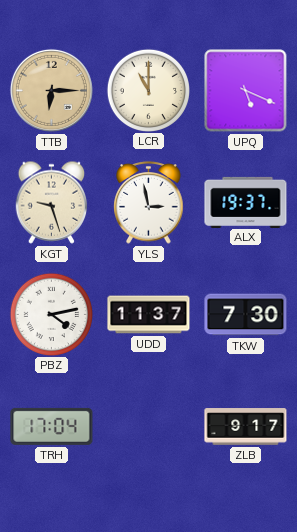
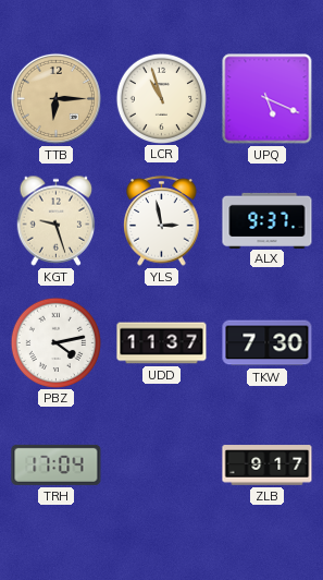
LCR: 11:00 -> 10:57
ALX: 19:37 -> 9:37
